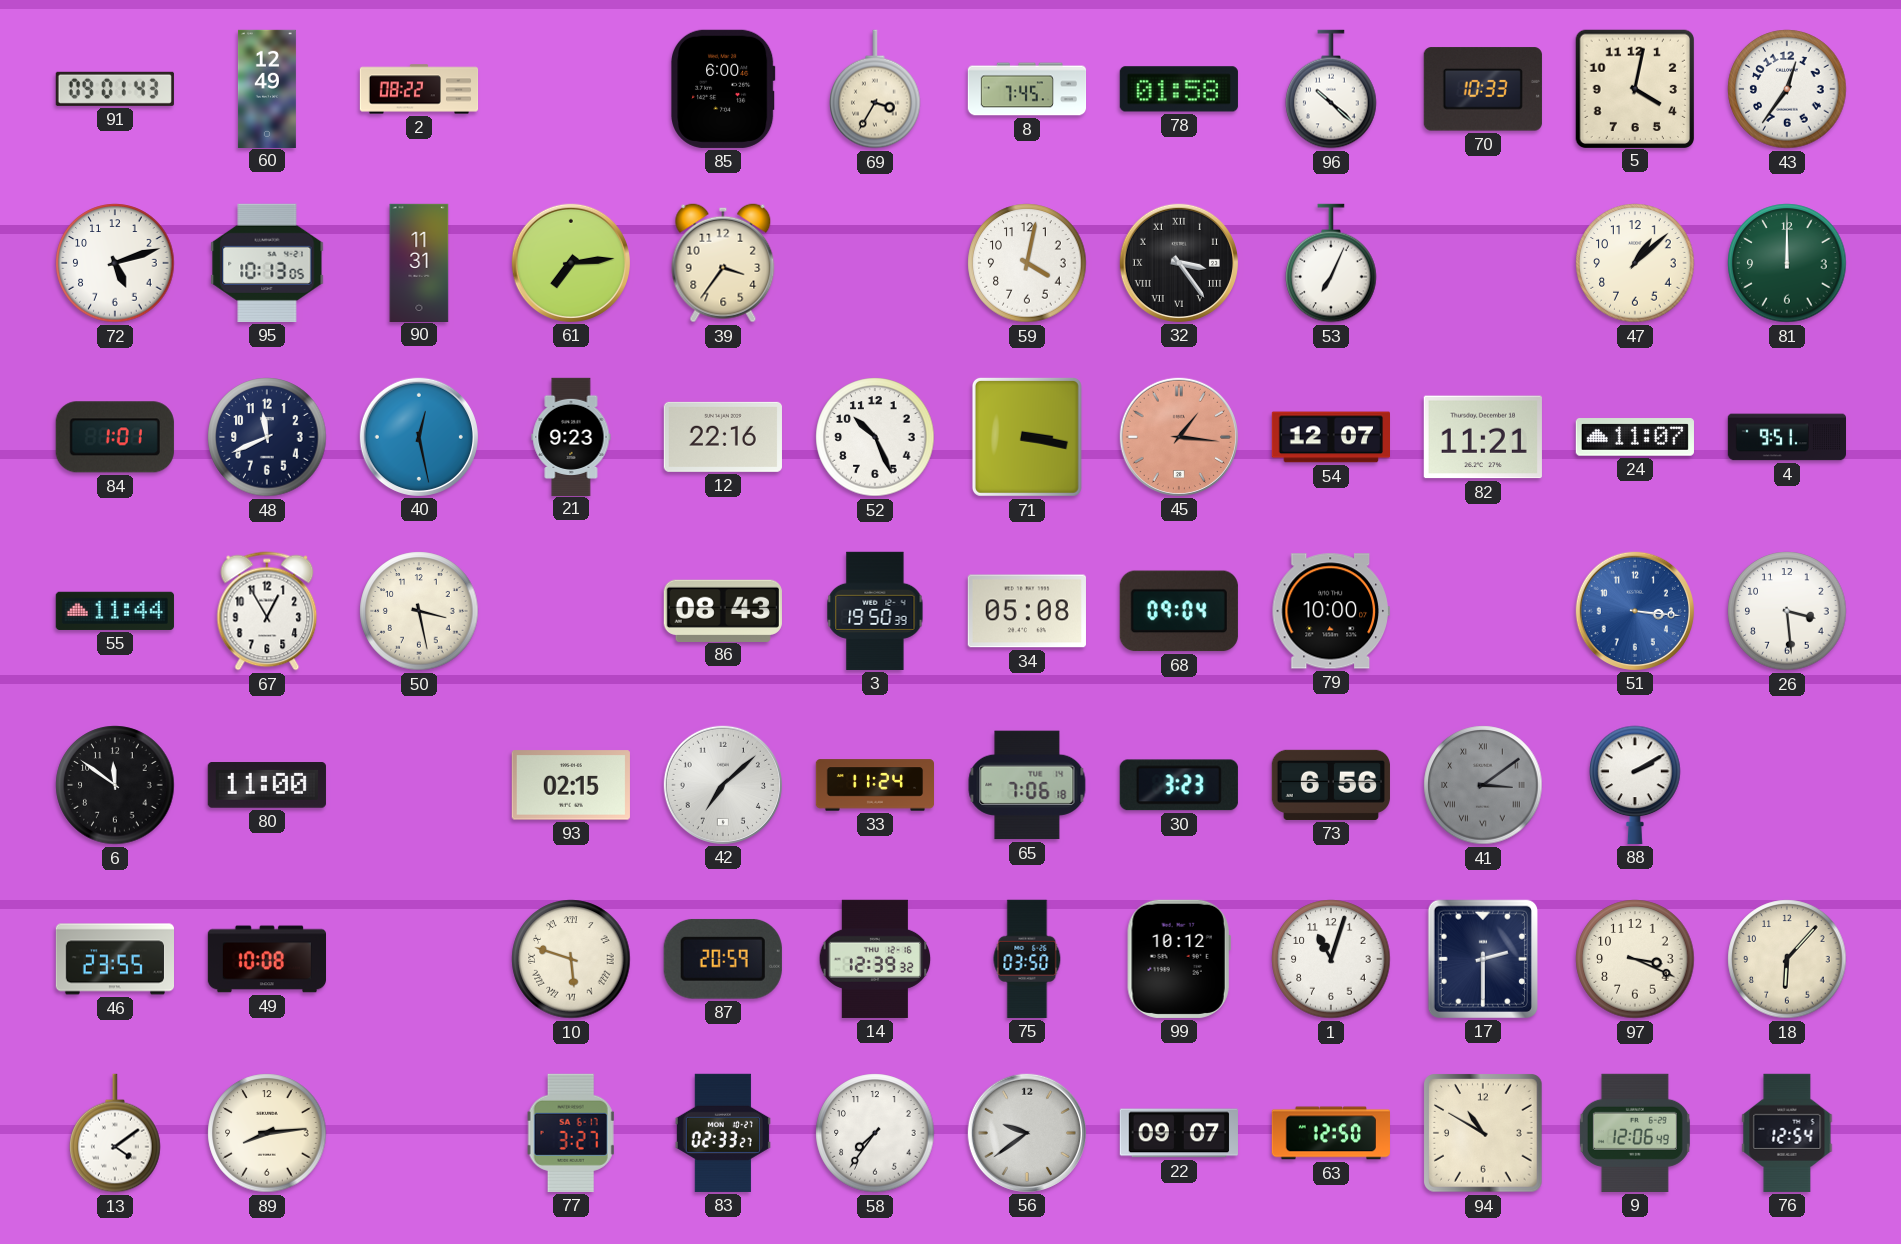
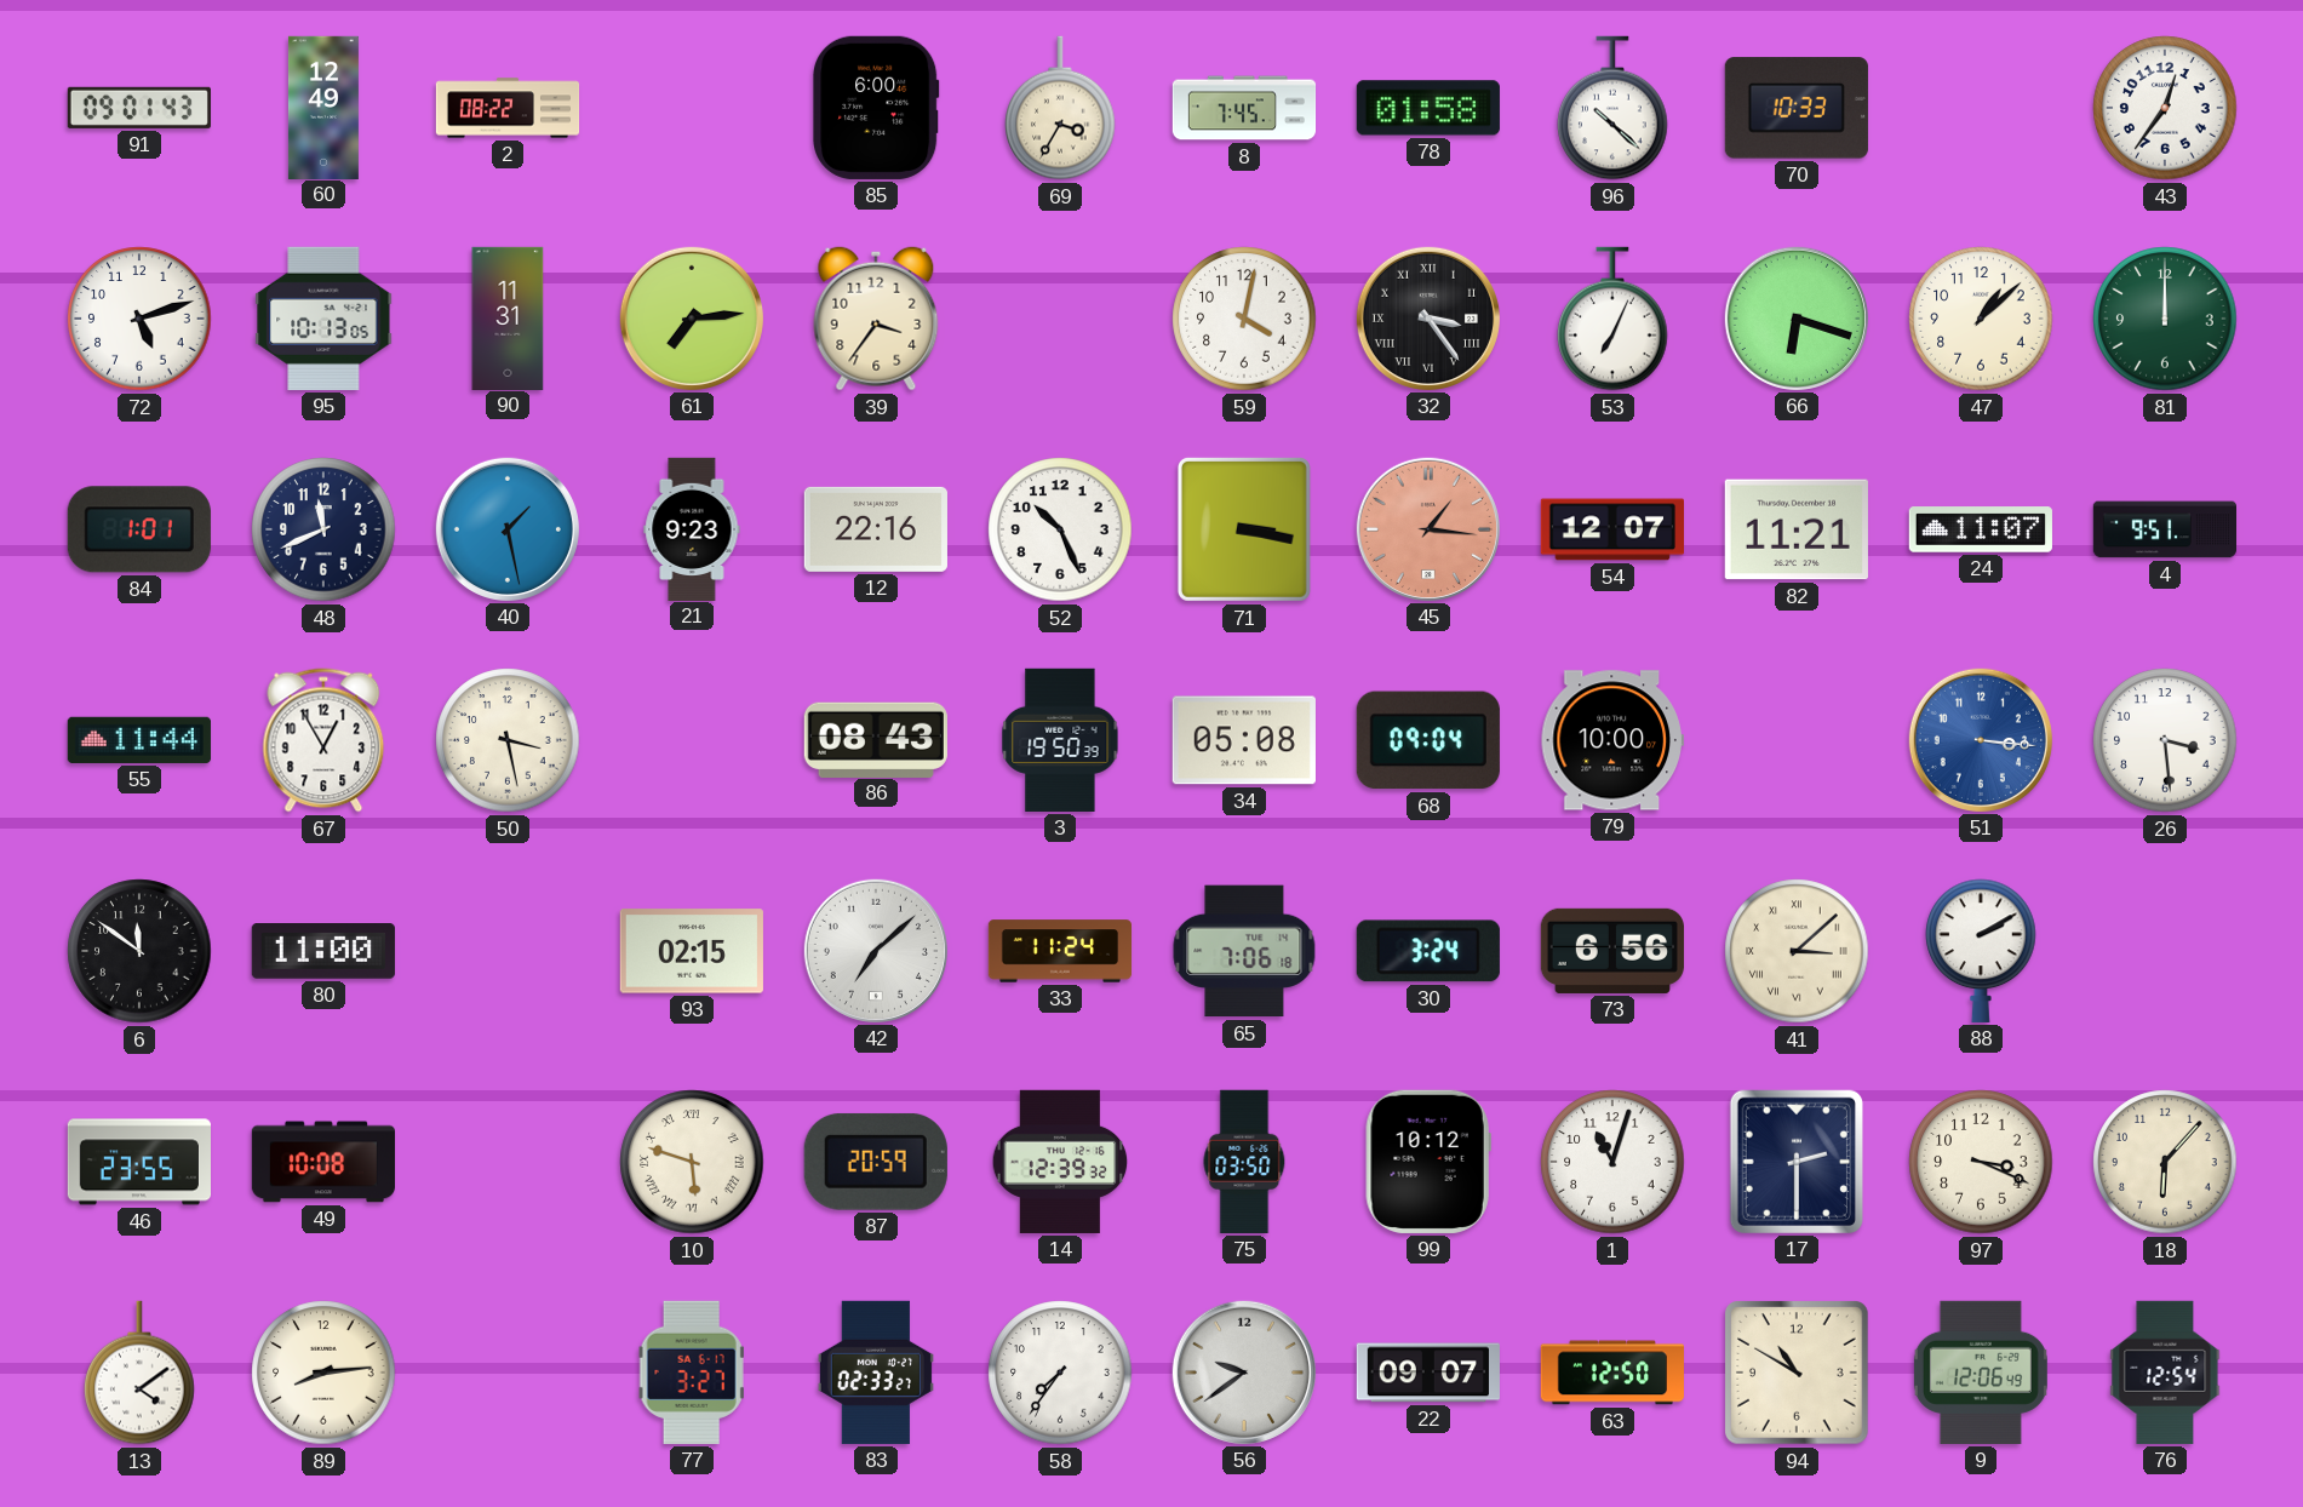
5: 4:02 -> none
66: none -> 6:18
40: 12:28 -> 1:28
30: 3:23 -> 3:24
41: 3:09 -> 3:08
41 dial: grey -> cream
